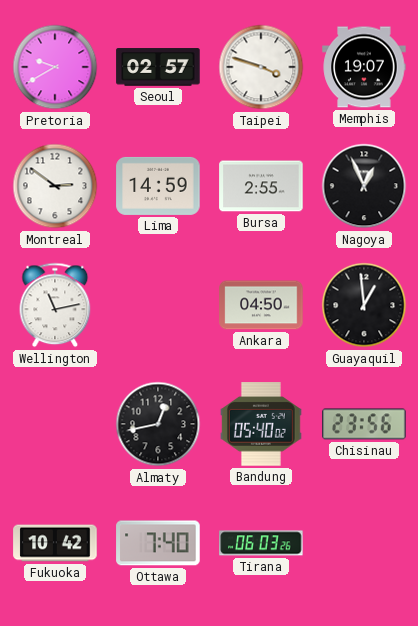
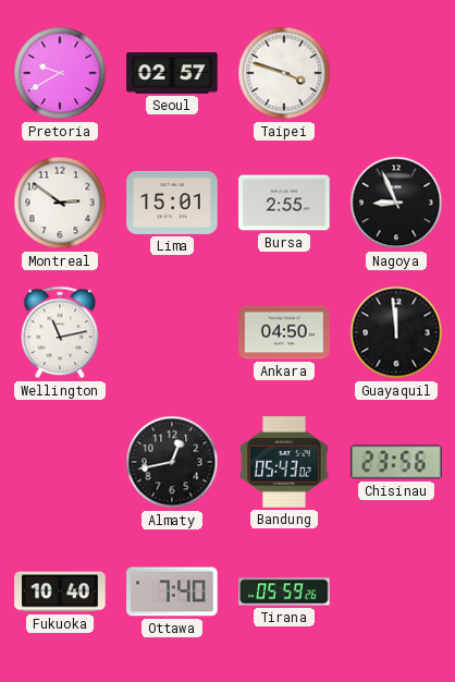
Memphis: 19:07 -> none
Lima: 14:59 -> 15:01
Nagoya: 12:56 -> 8:56
Guayaquil: 12:59 -> 11:59
Bandung: 05:40 -> 05:43
Fukuoka: 10:42 -> 10:40
Tirana: 06:03 -> 05:59
